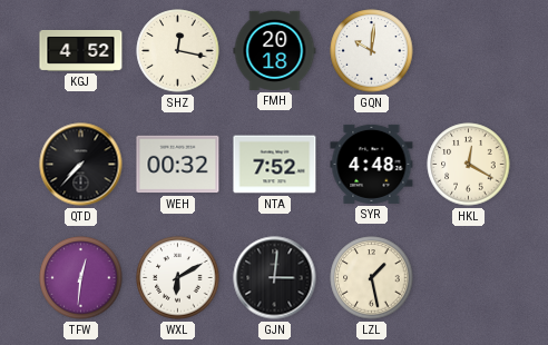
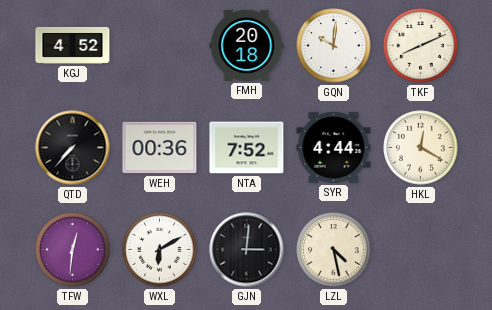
SHZ: 12:17 -> none
TKF: none -> 8:11
WEH: 00:32 -> 00:36
SYR: 4:48 -> 4:44
LZL: 1:28 -> 4:28
